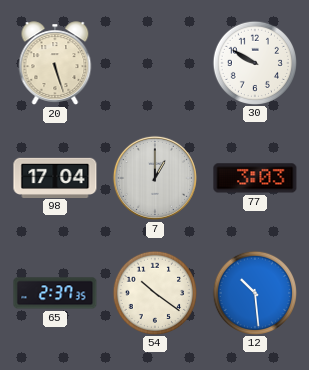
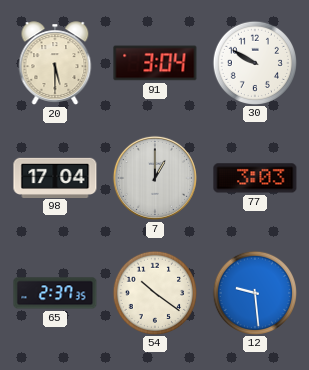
20: 5:27 -> 5:30
91: none -> 3:04
12: 10:29 -> 9:29
